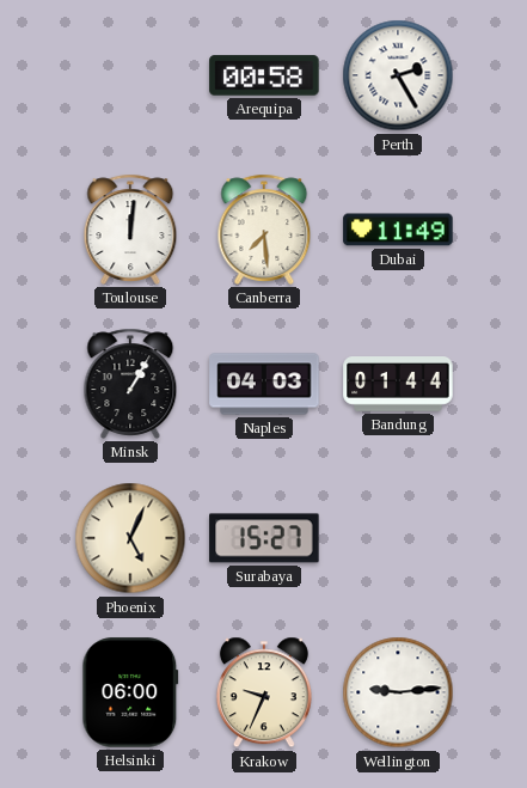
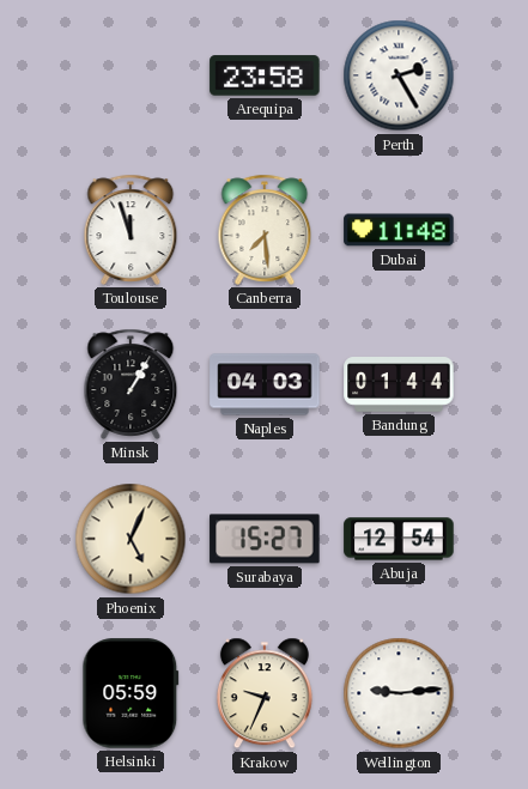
Arequipa: 00:58 -> 23:58
Toulouse: 12:01 -> 11:57
Dubai: 11:49 -> 11:48
Abuja: none -> 12:54
Helsinki: 06:00 -> 05:59
